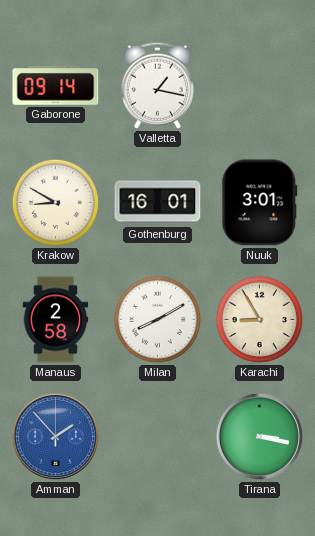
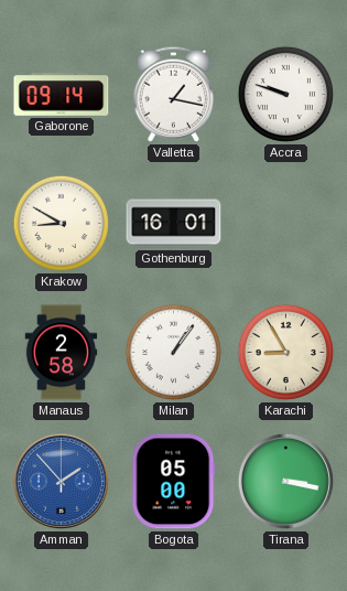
Accra: none -> 9:48
Nuuk: 3:01 -> none
Milan: 8:10 -> 1:06
Bogota: none -> 05:00
